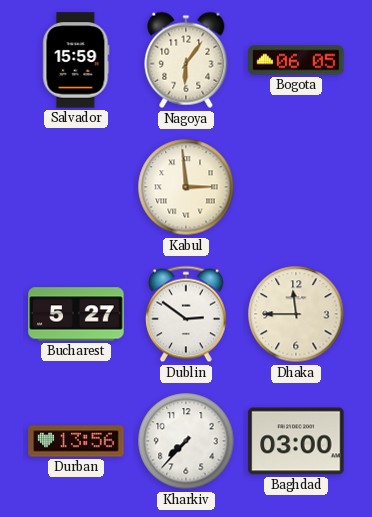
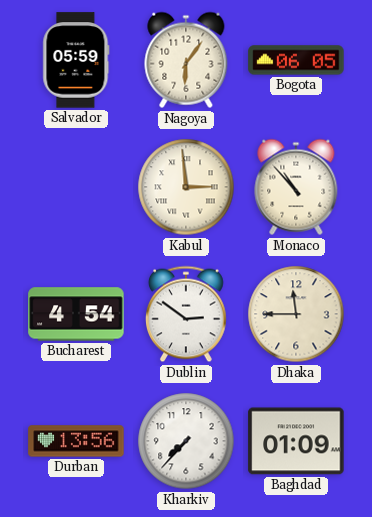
Salvador: 15:59 -> 05:59
Monaco: none -> 10:53
Bucharest: 5:27 -> 4:54
Baghdad: 03:00 -> 01:09
